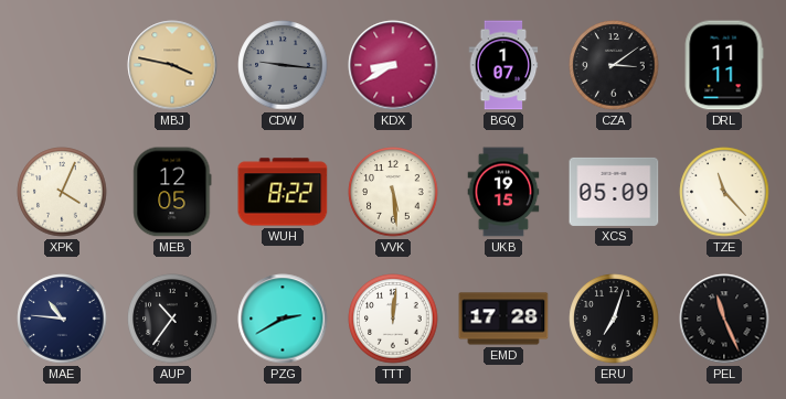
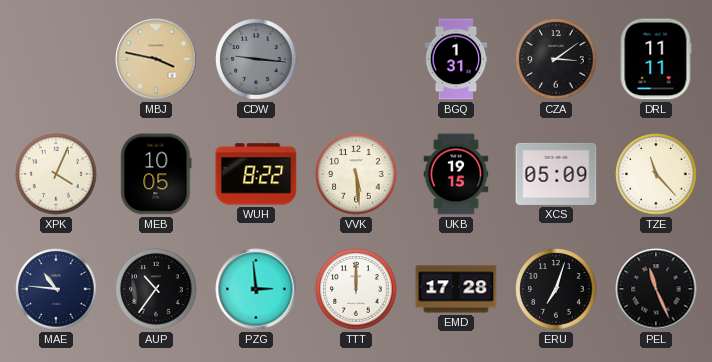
KDX: 8:40 -> none
BGQ: 1:07 -> 1:31
MEB: 12:05 -> 10:05
PZG: 2:40 -> 2:59
TTT: 12:01 -> 12:00
